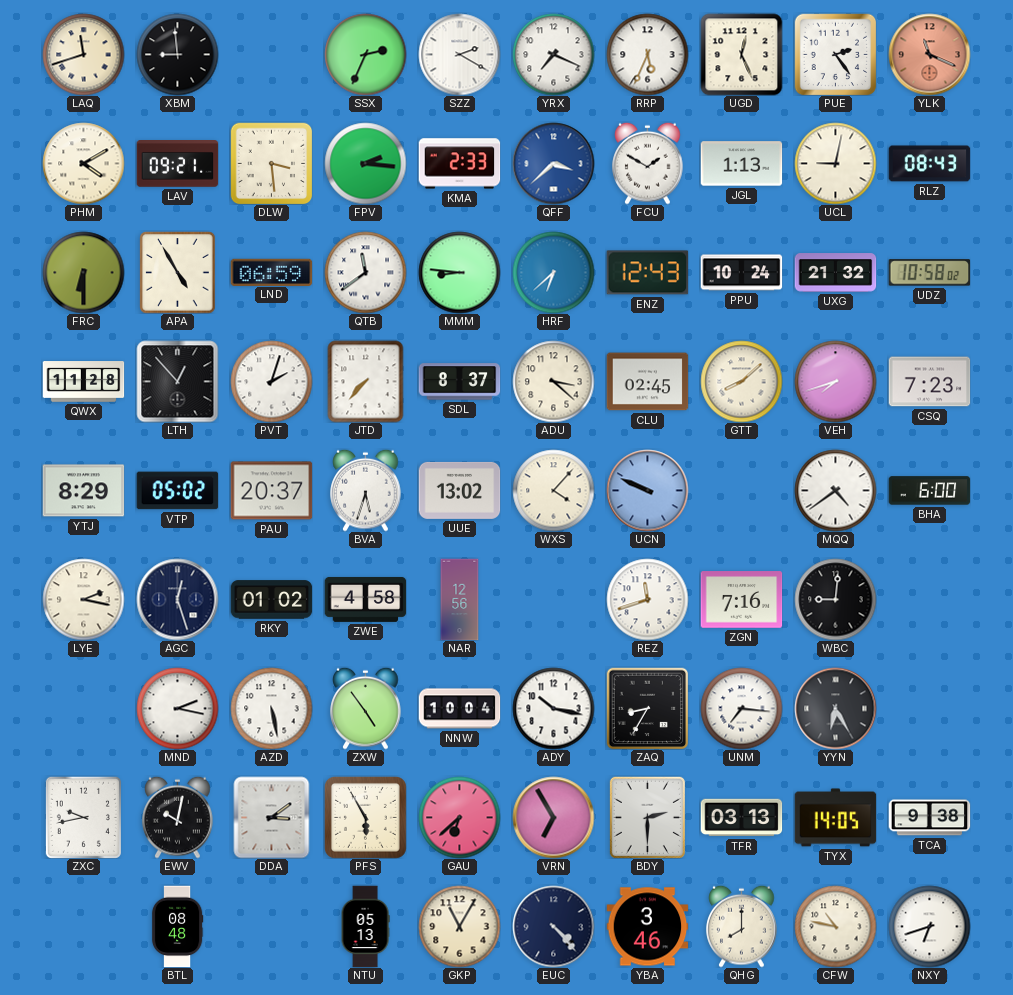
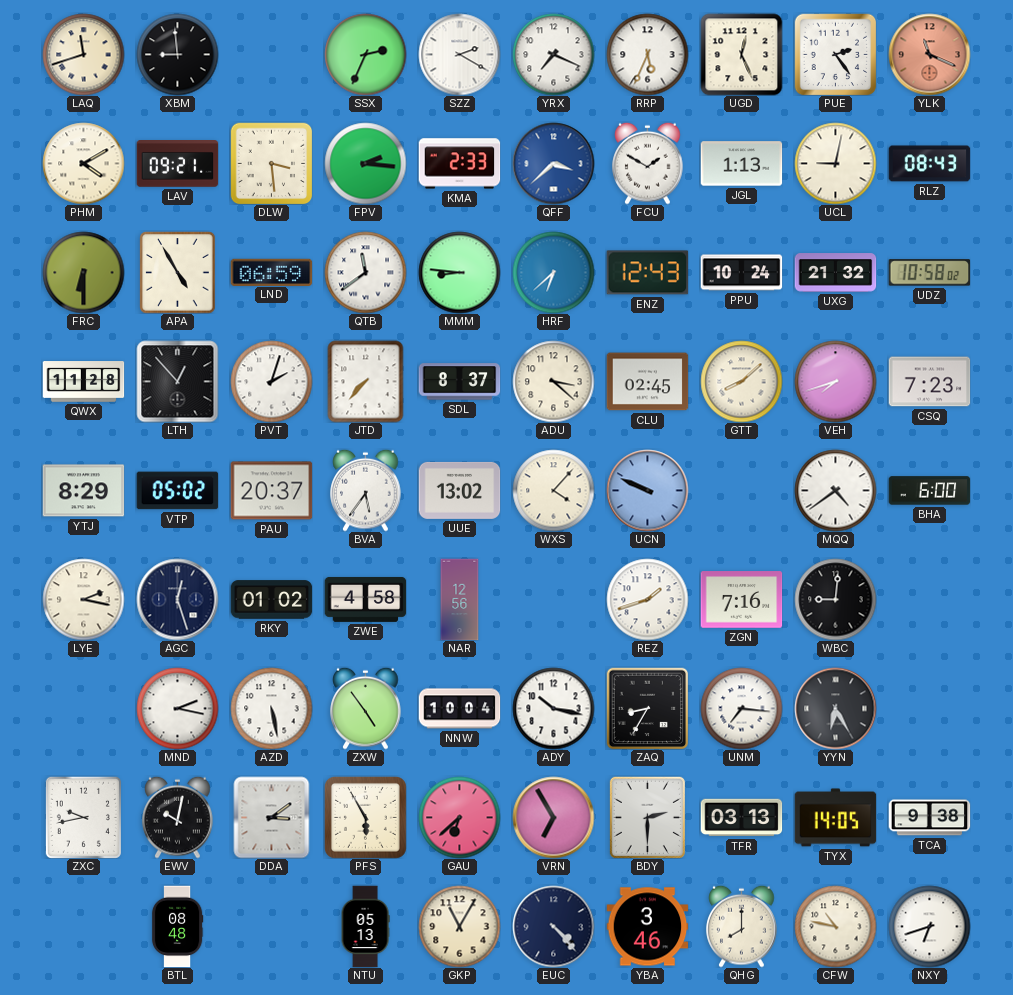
BVA: 5:33 -> 5:36
REZ: 11:42 -> 1:42
